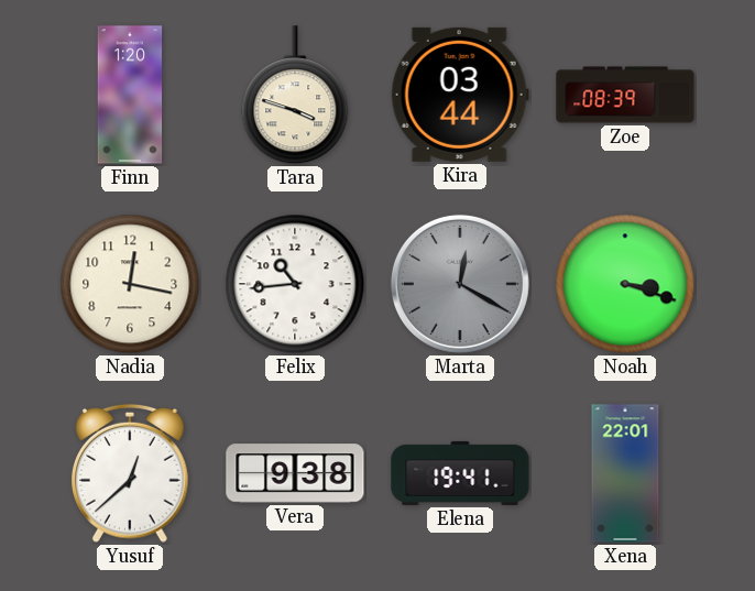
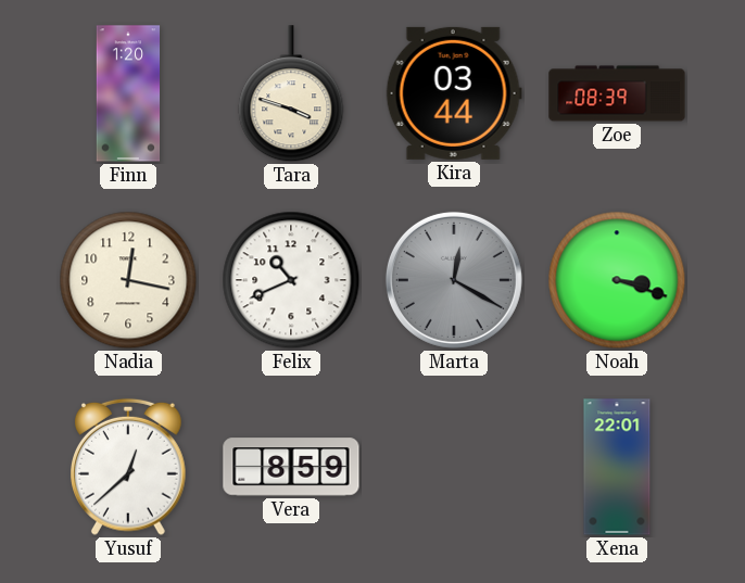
Felix: 10:44 -> 10:41
Vera: 9:38 -> 8:59
Elena: 19:41 -> none
